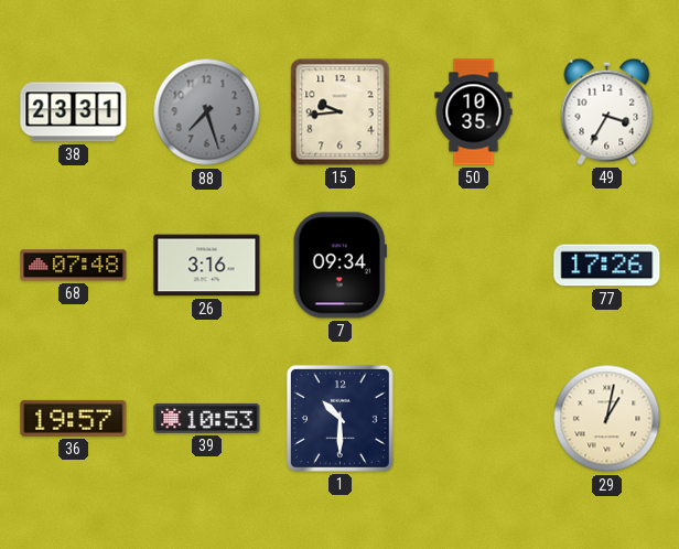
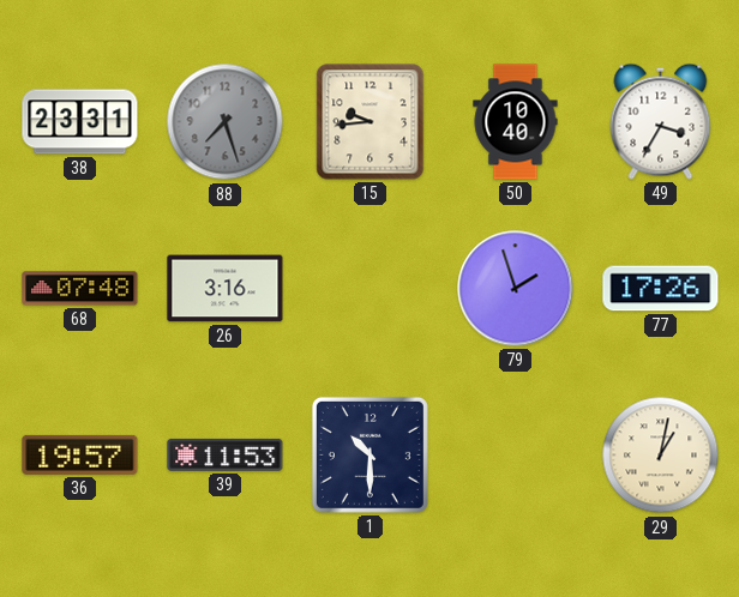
50: 10:35 -> 10:40
7: 09:34 -> none
79: none -> 1:57
39: 10:53 -> 11:53
